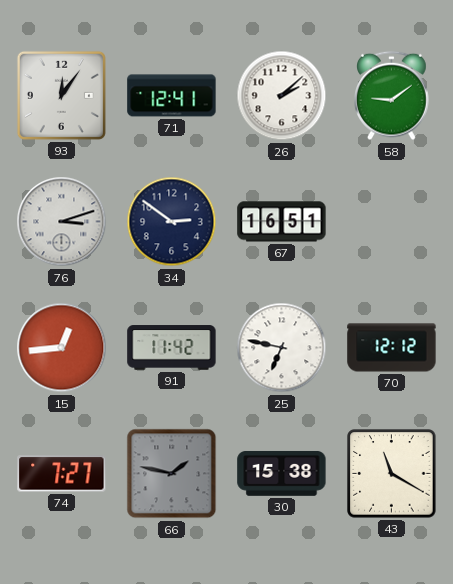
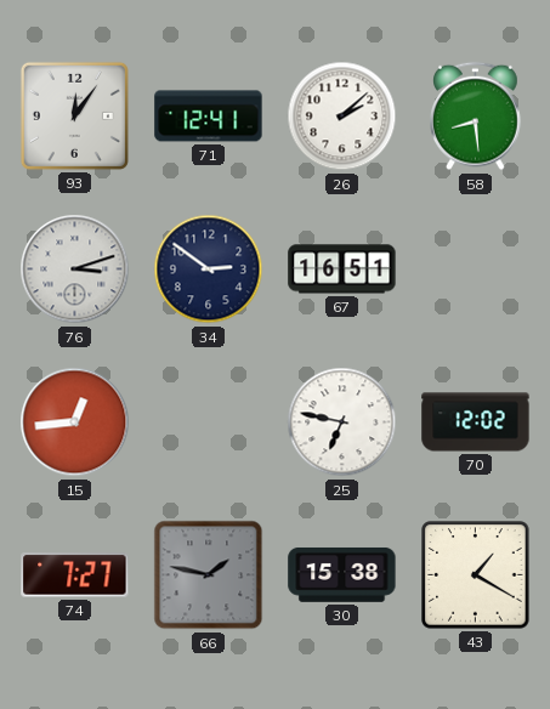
58: 9:09 -> 8:29
91: 11:42 -> none
70: 12:12 -> 12:02
43: 11:20 -> 1:20
